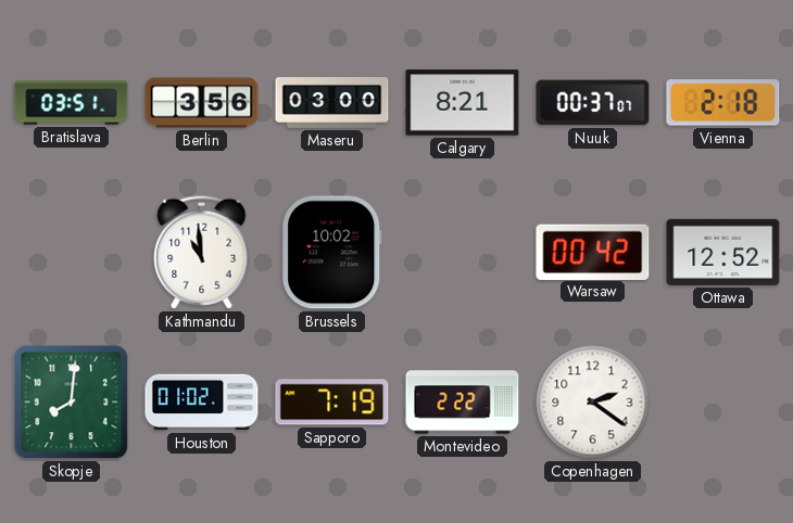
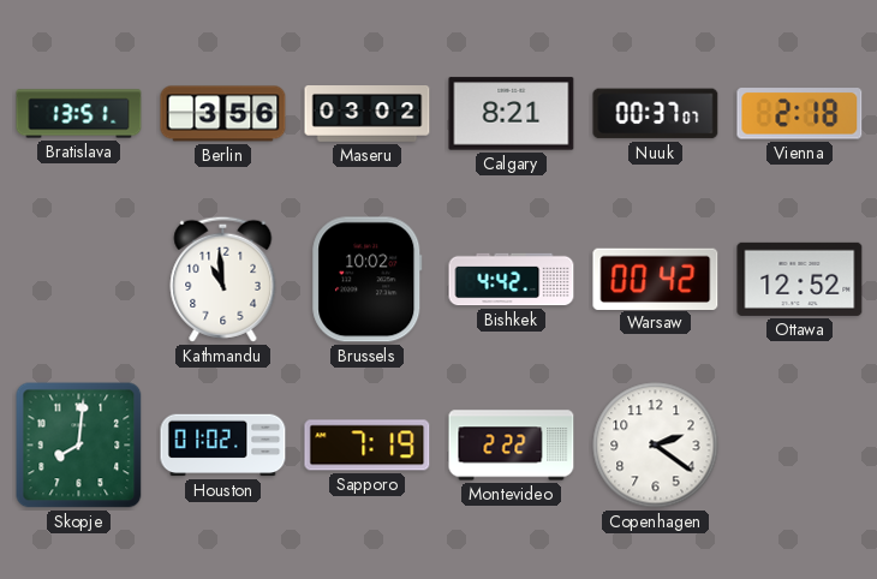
Bratislava: 03:51 -> 13:51
Maseru: 03:00 -> 03:02
Bishkek: none -> 4:42
